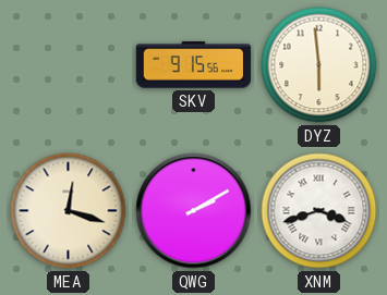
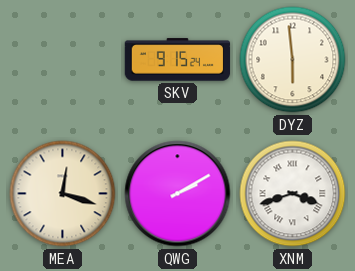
SKV: 9:15:56 -> 9:15:24
